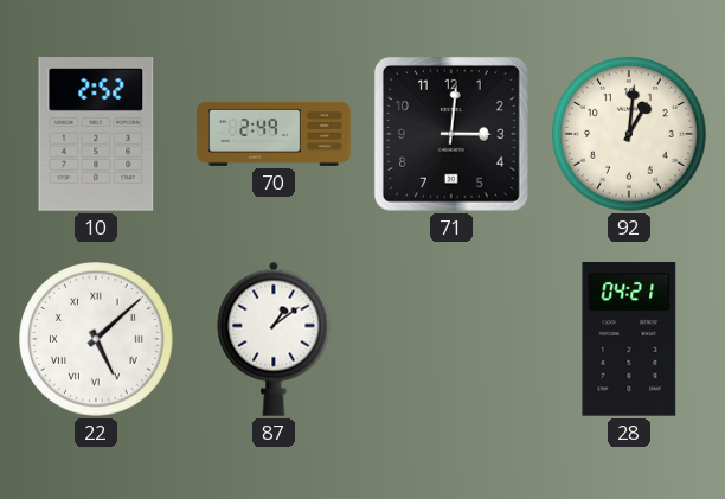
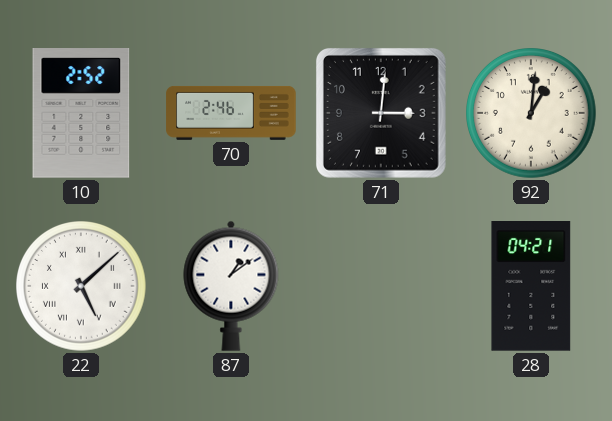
70: 2:49 -> 2:46
